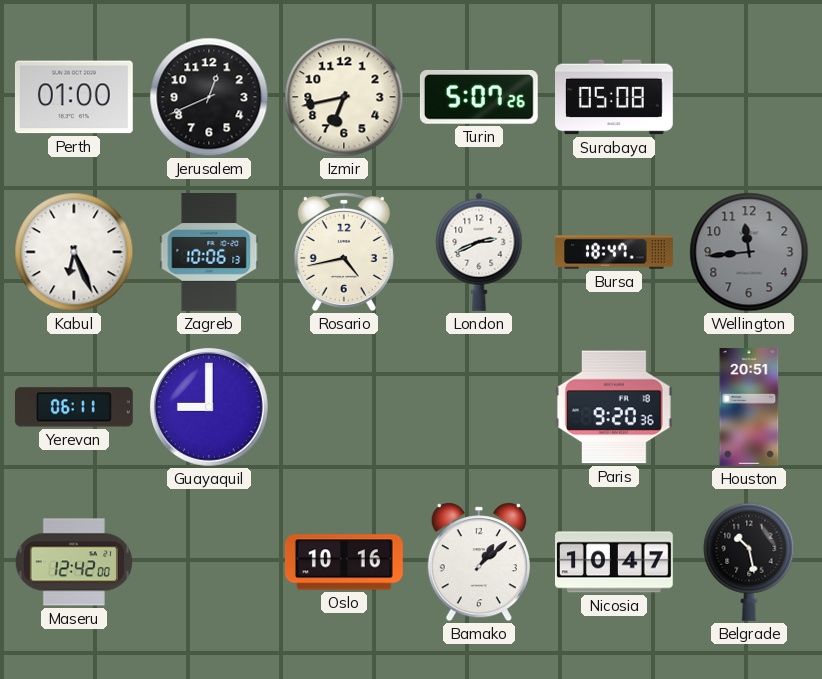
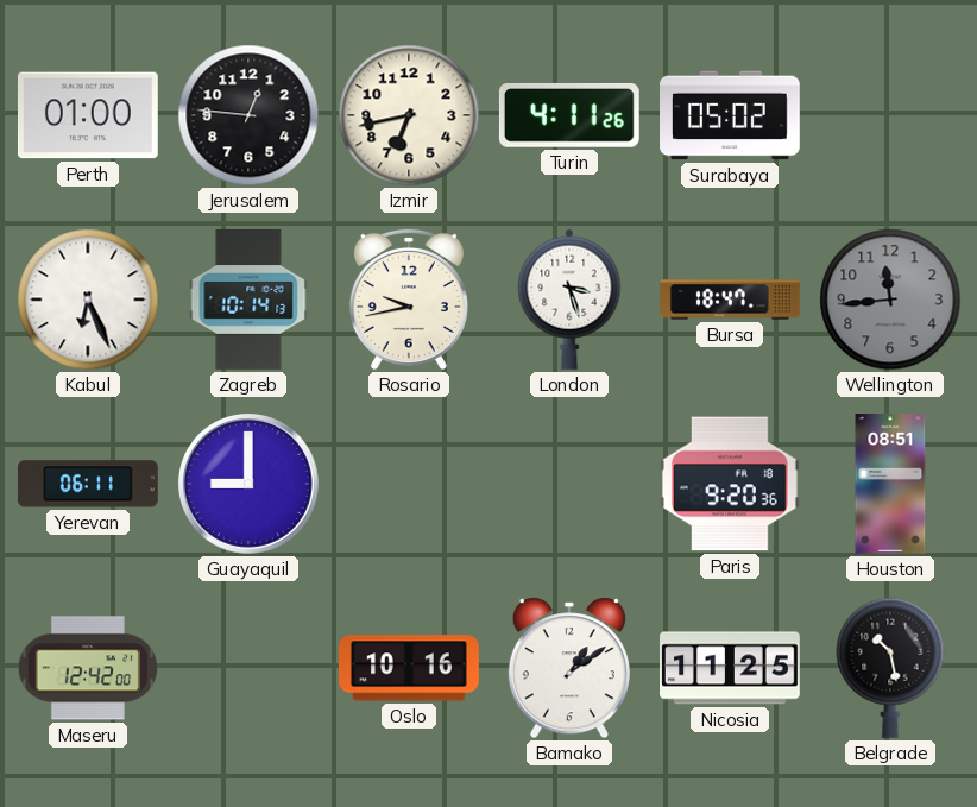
Jerusalem: 12:41 -> 12:46
Turin: 5:07 -> 4:11
Surabaya: 05:08 -> 05:02
Zagreb: 10:06 -> 10:14
Rosario: 4:43 -> 9:43
London: 2:41 -> 3:27
Houston: 20:51 -> 08:51
Bamako: 1:08 -> 1:09
Nicosia: 10:47 -> 11:25
